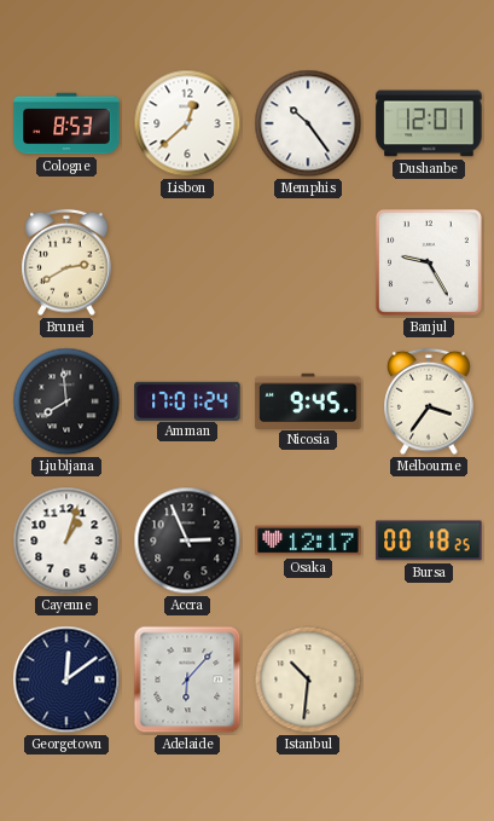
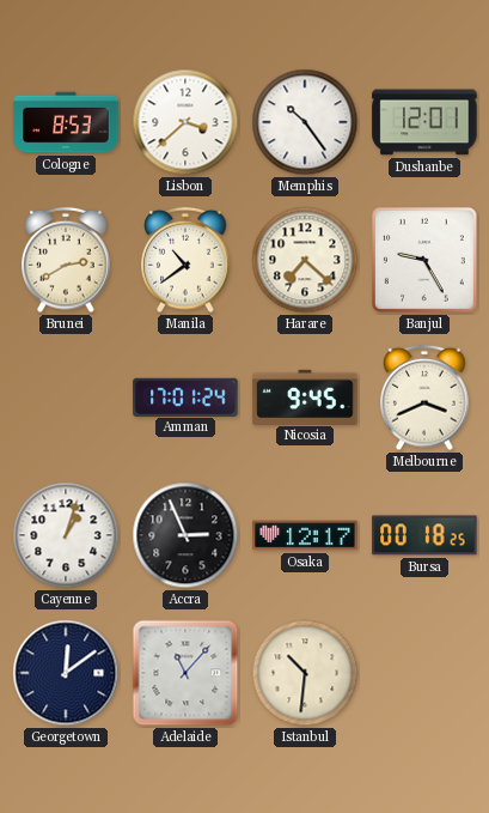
Lisbon: 12:38 -> 3:38
Manila: none -> 10:39
Harare: none -> 7:22
Ljubljana: 7:59 -> none
Melbourne: 3:36 -> 3:41
Adelaide: 6:07 -> 11:07
